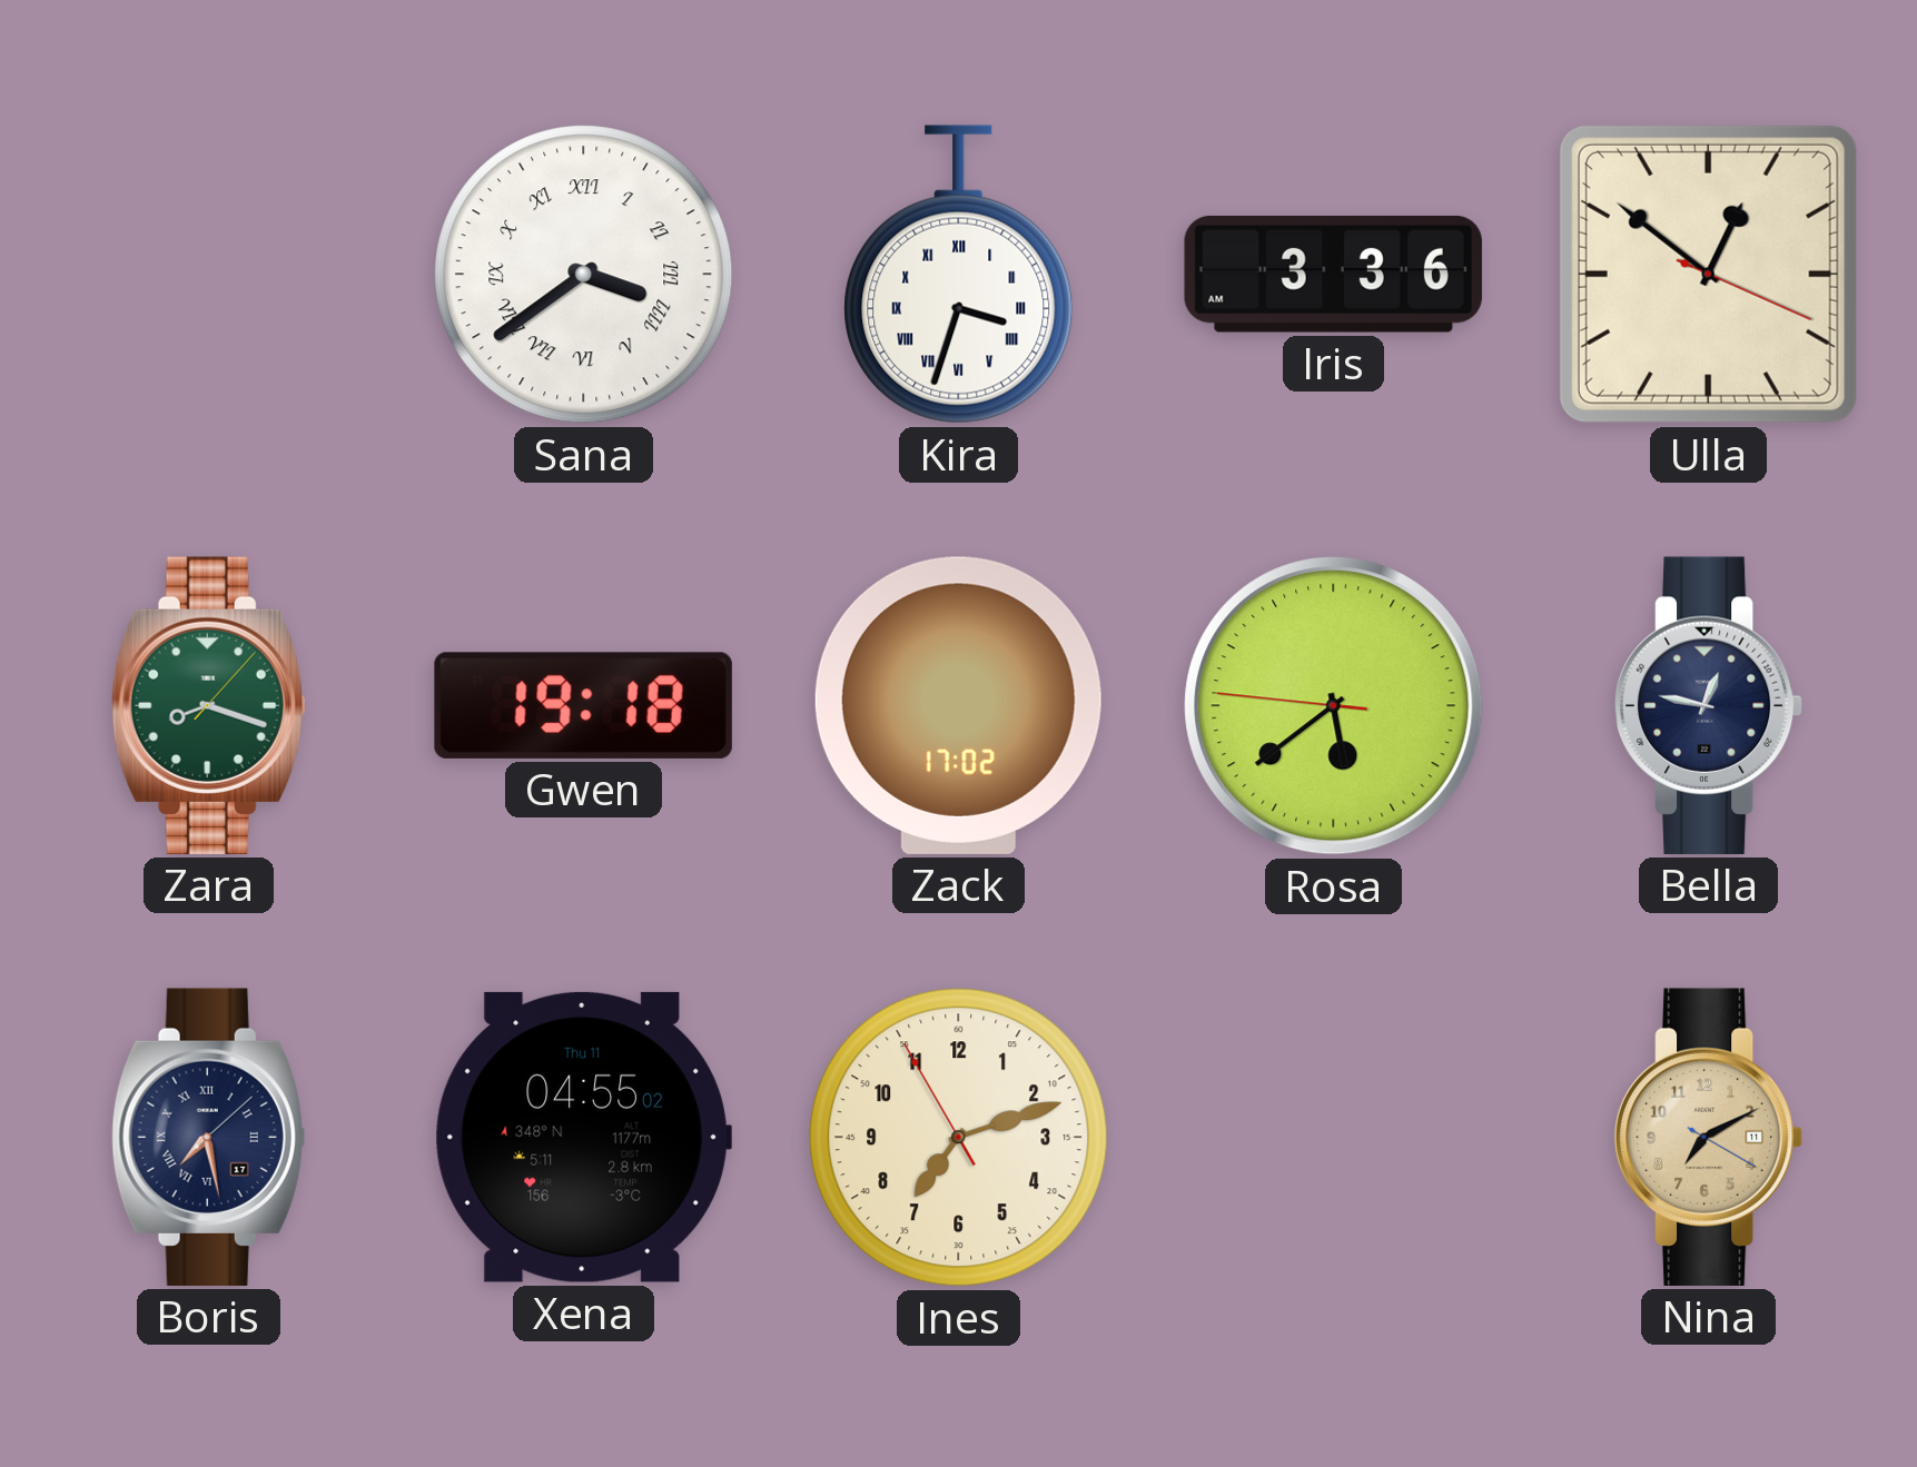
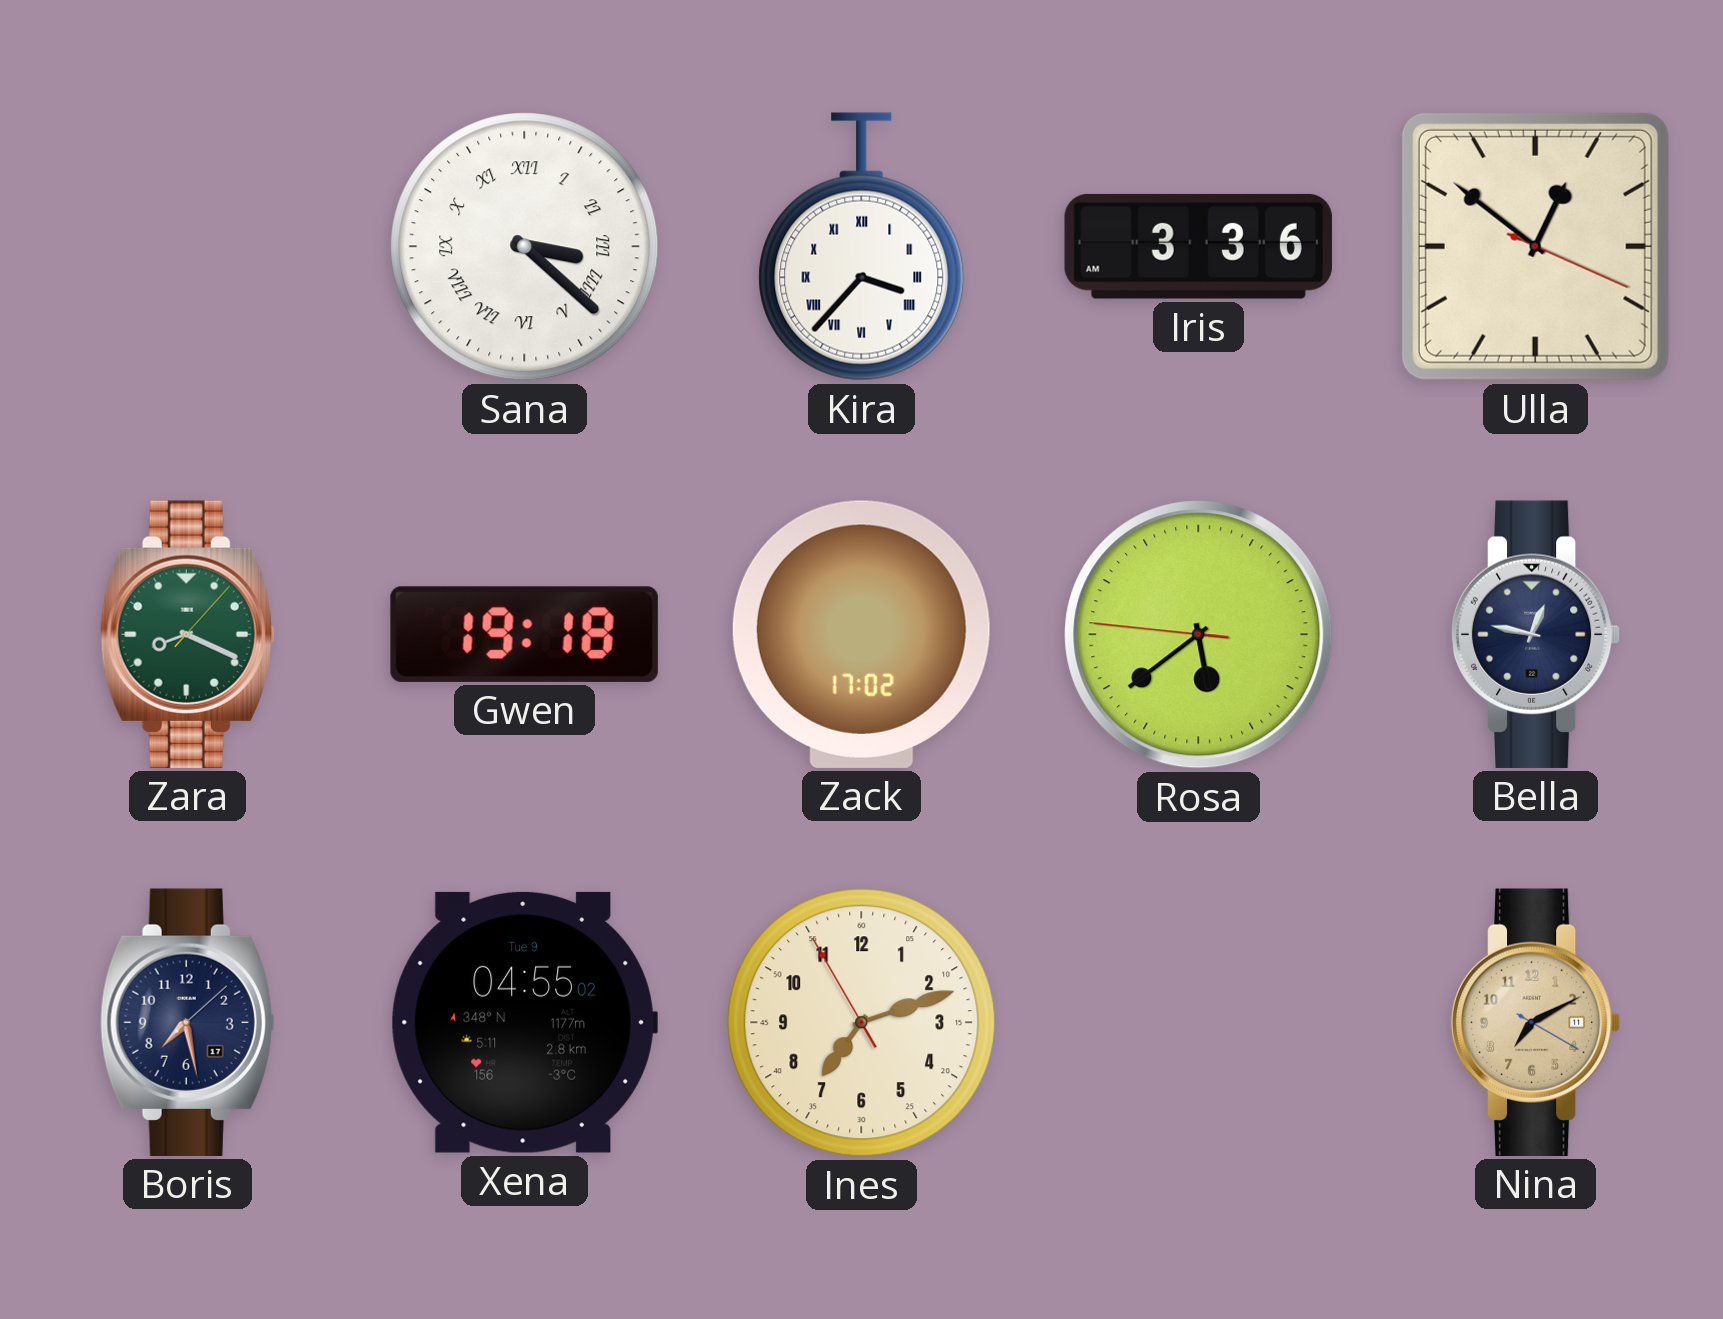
Sana: 3:39 -> 3:22
Kira: 3:33 -> 3:37
Zara: 8:18 -> 8:19
Boris numerals: Roman -> Arabic
Xena date: Thu 11 -> Tue 9
